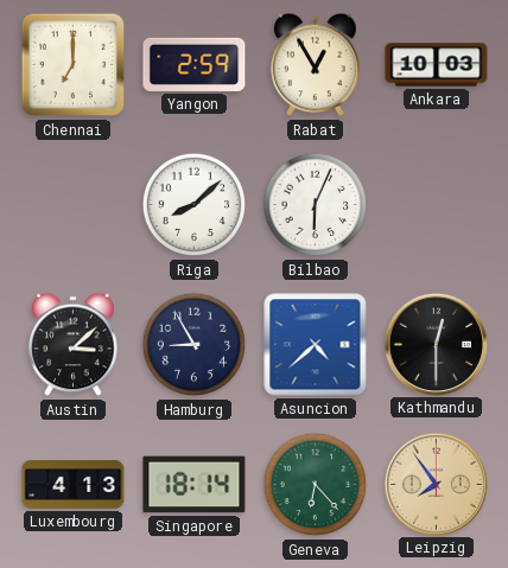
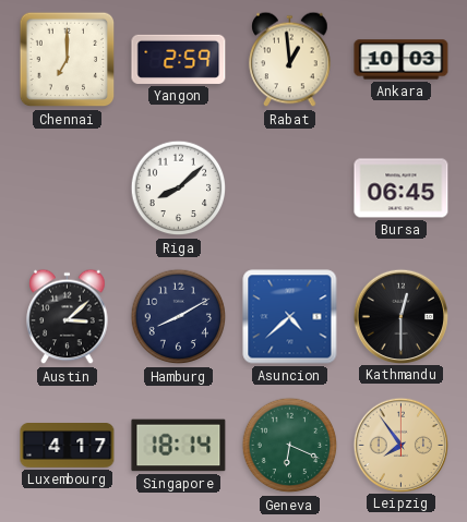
Rabat: 12:55 -> 12:59
Bilbao: 6:04 -> none
Bursa: none -> 06:45
Hamburg: 8:55 -> 8:10
Luxembourg: 4:13 -> 4:17
Geneva: 6:23 -> 6:19
